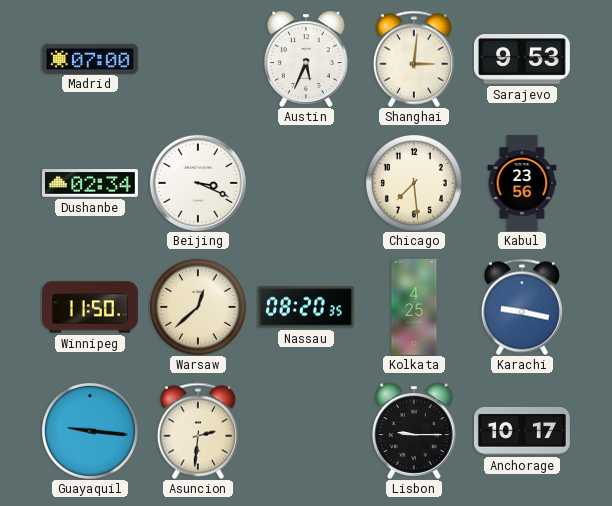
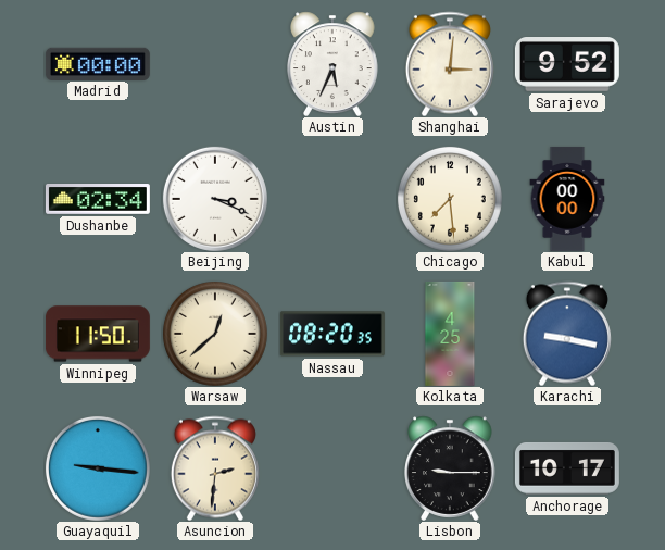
Madrid: 07:00 -> 00:00
Sarajevo: 9:53 -> 9:52
Kabul: 23:56 -> 00:00
